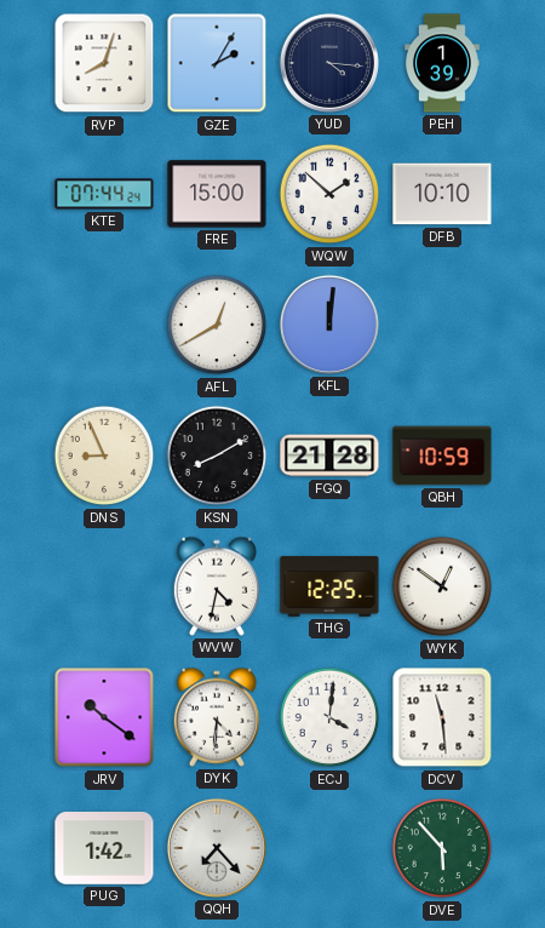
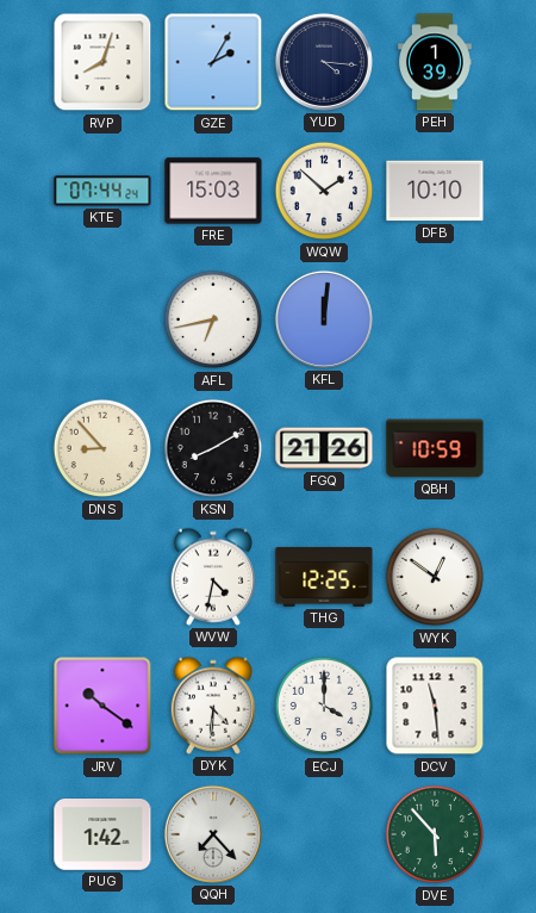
FRE: 15:00 -> 15:03
AFL: 12:40 -> 6:43
DNS: 8:56 -> 8:53
FGQ: 21:28 -> 21:26
ECJ: 4:01 -> 4:00
